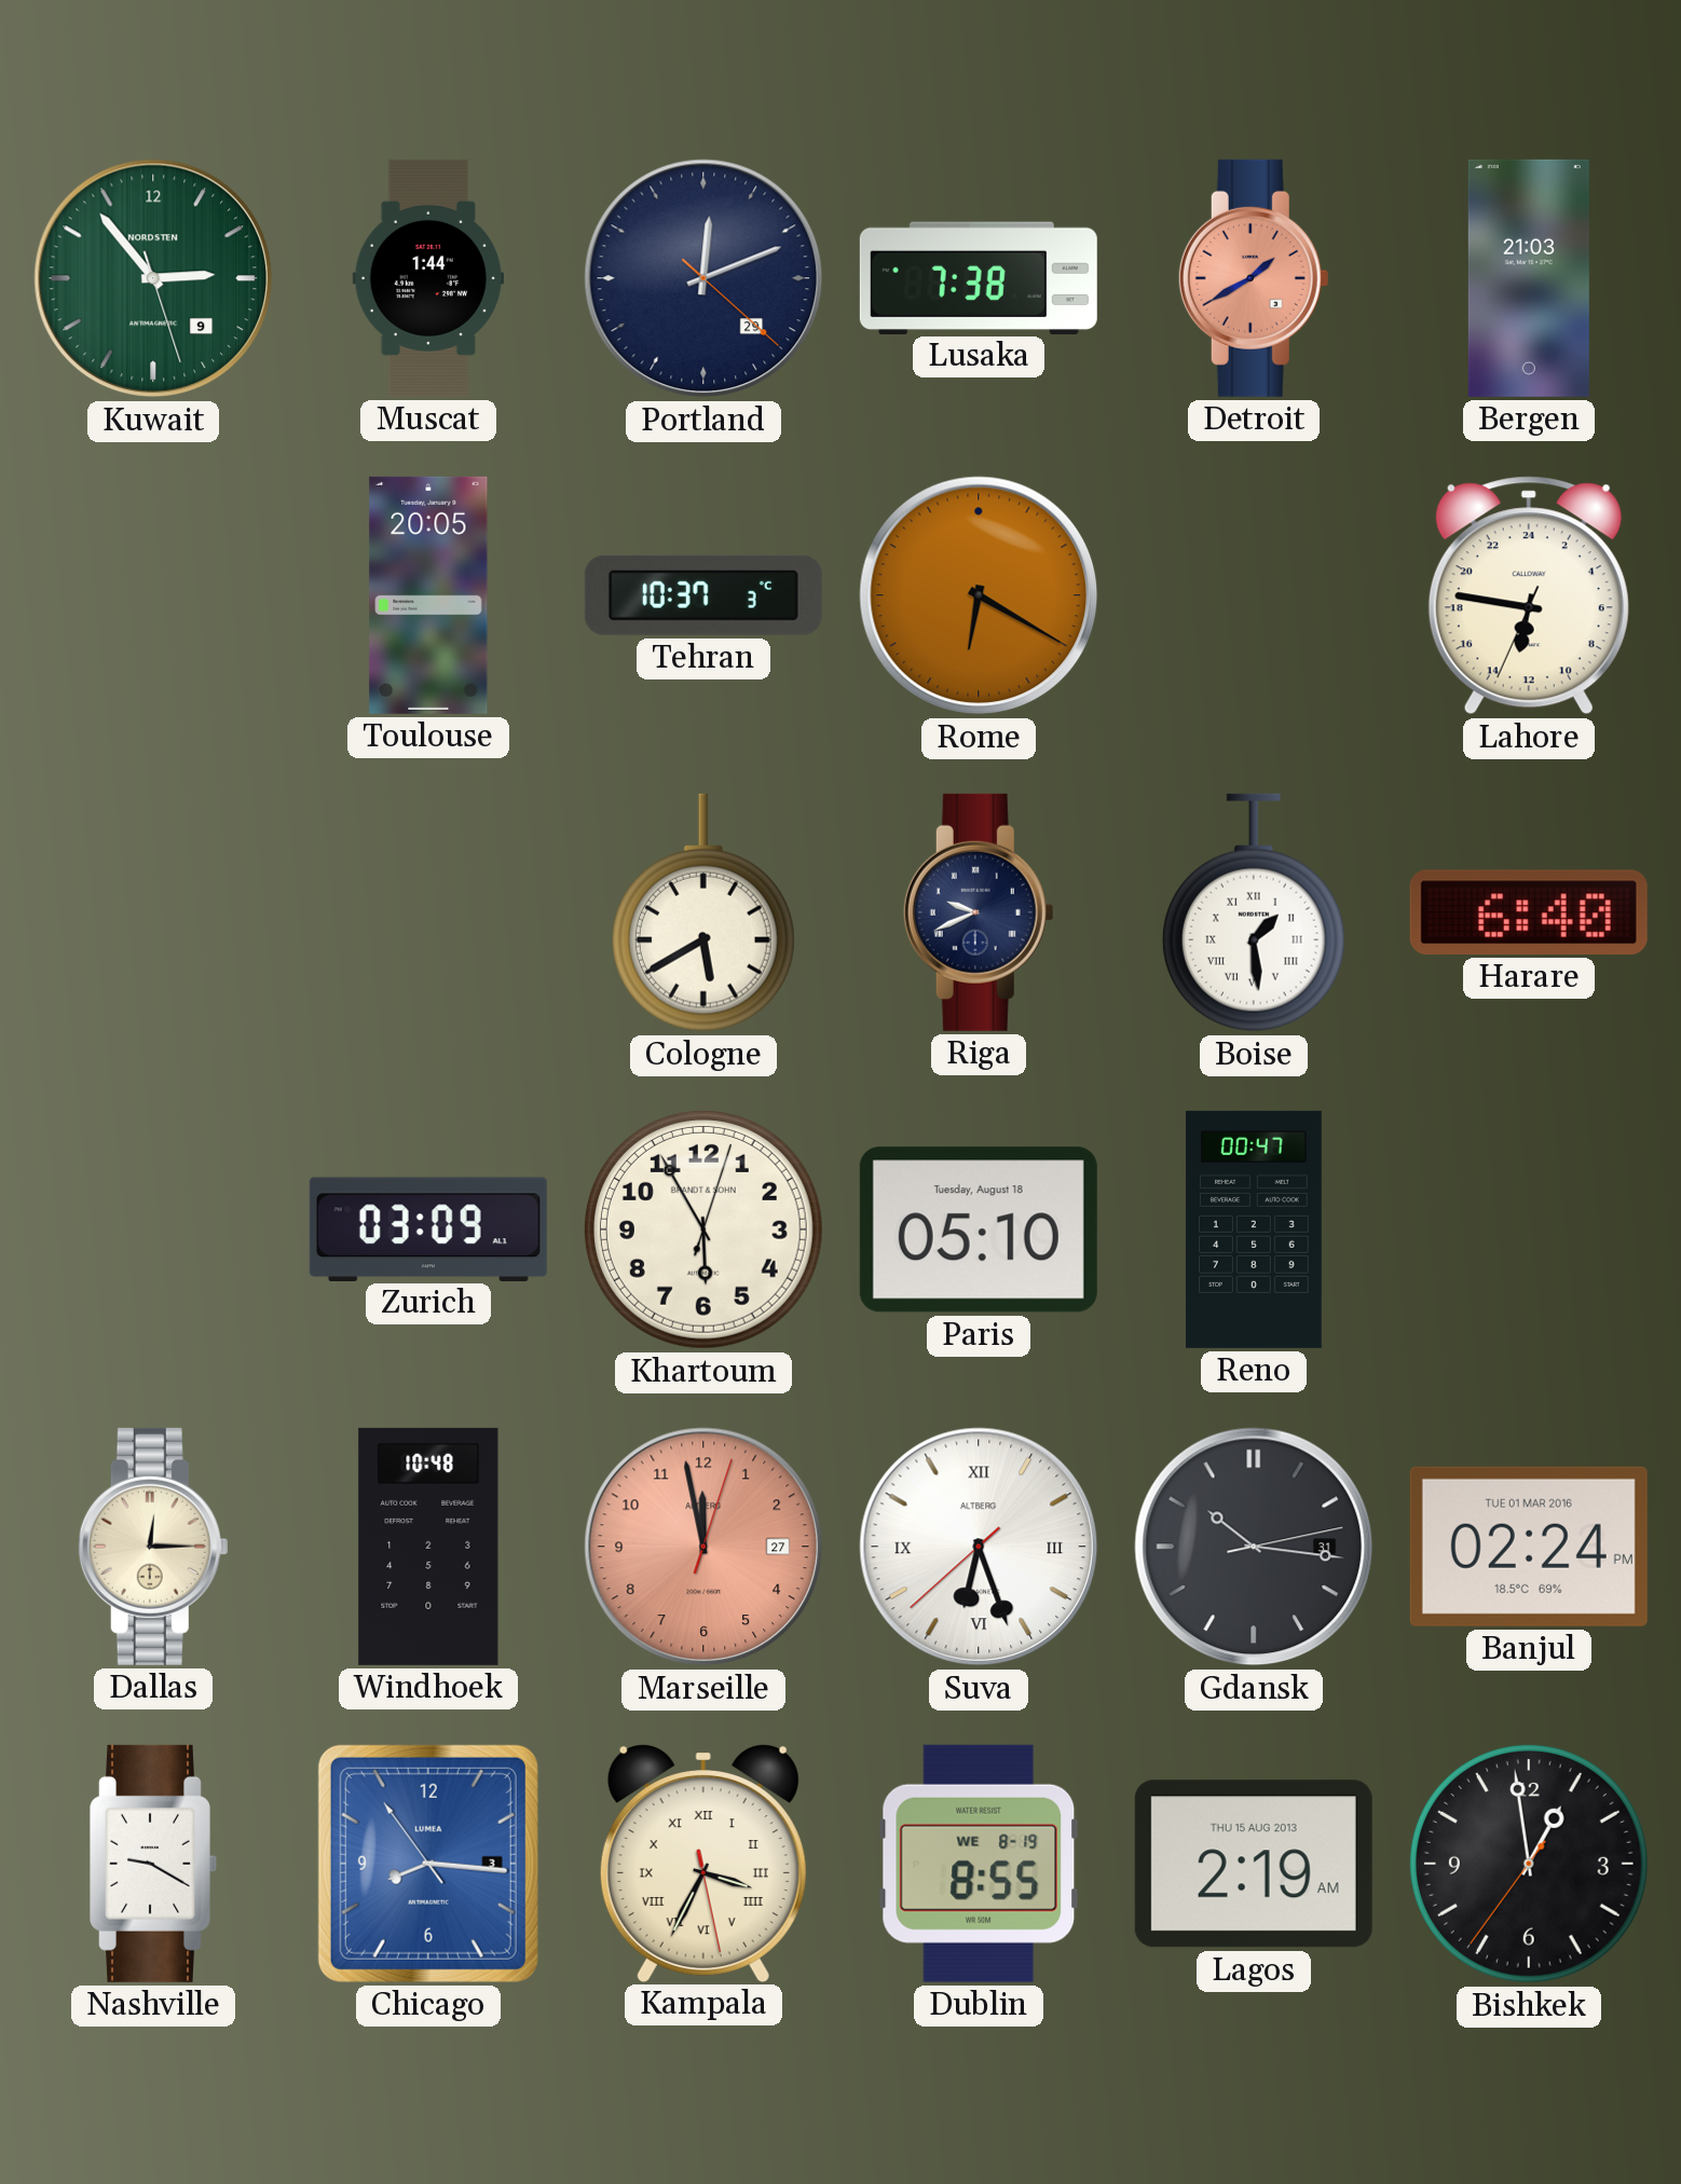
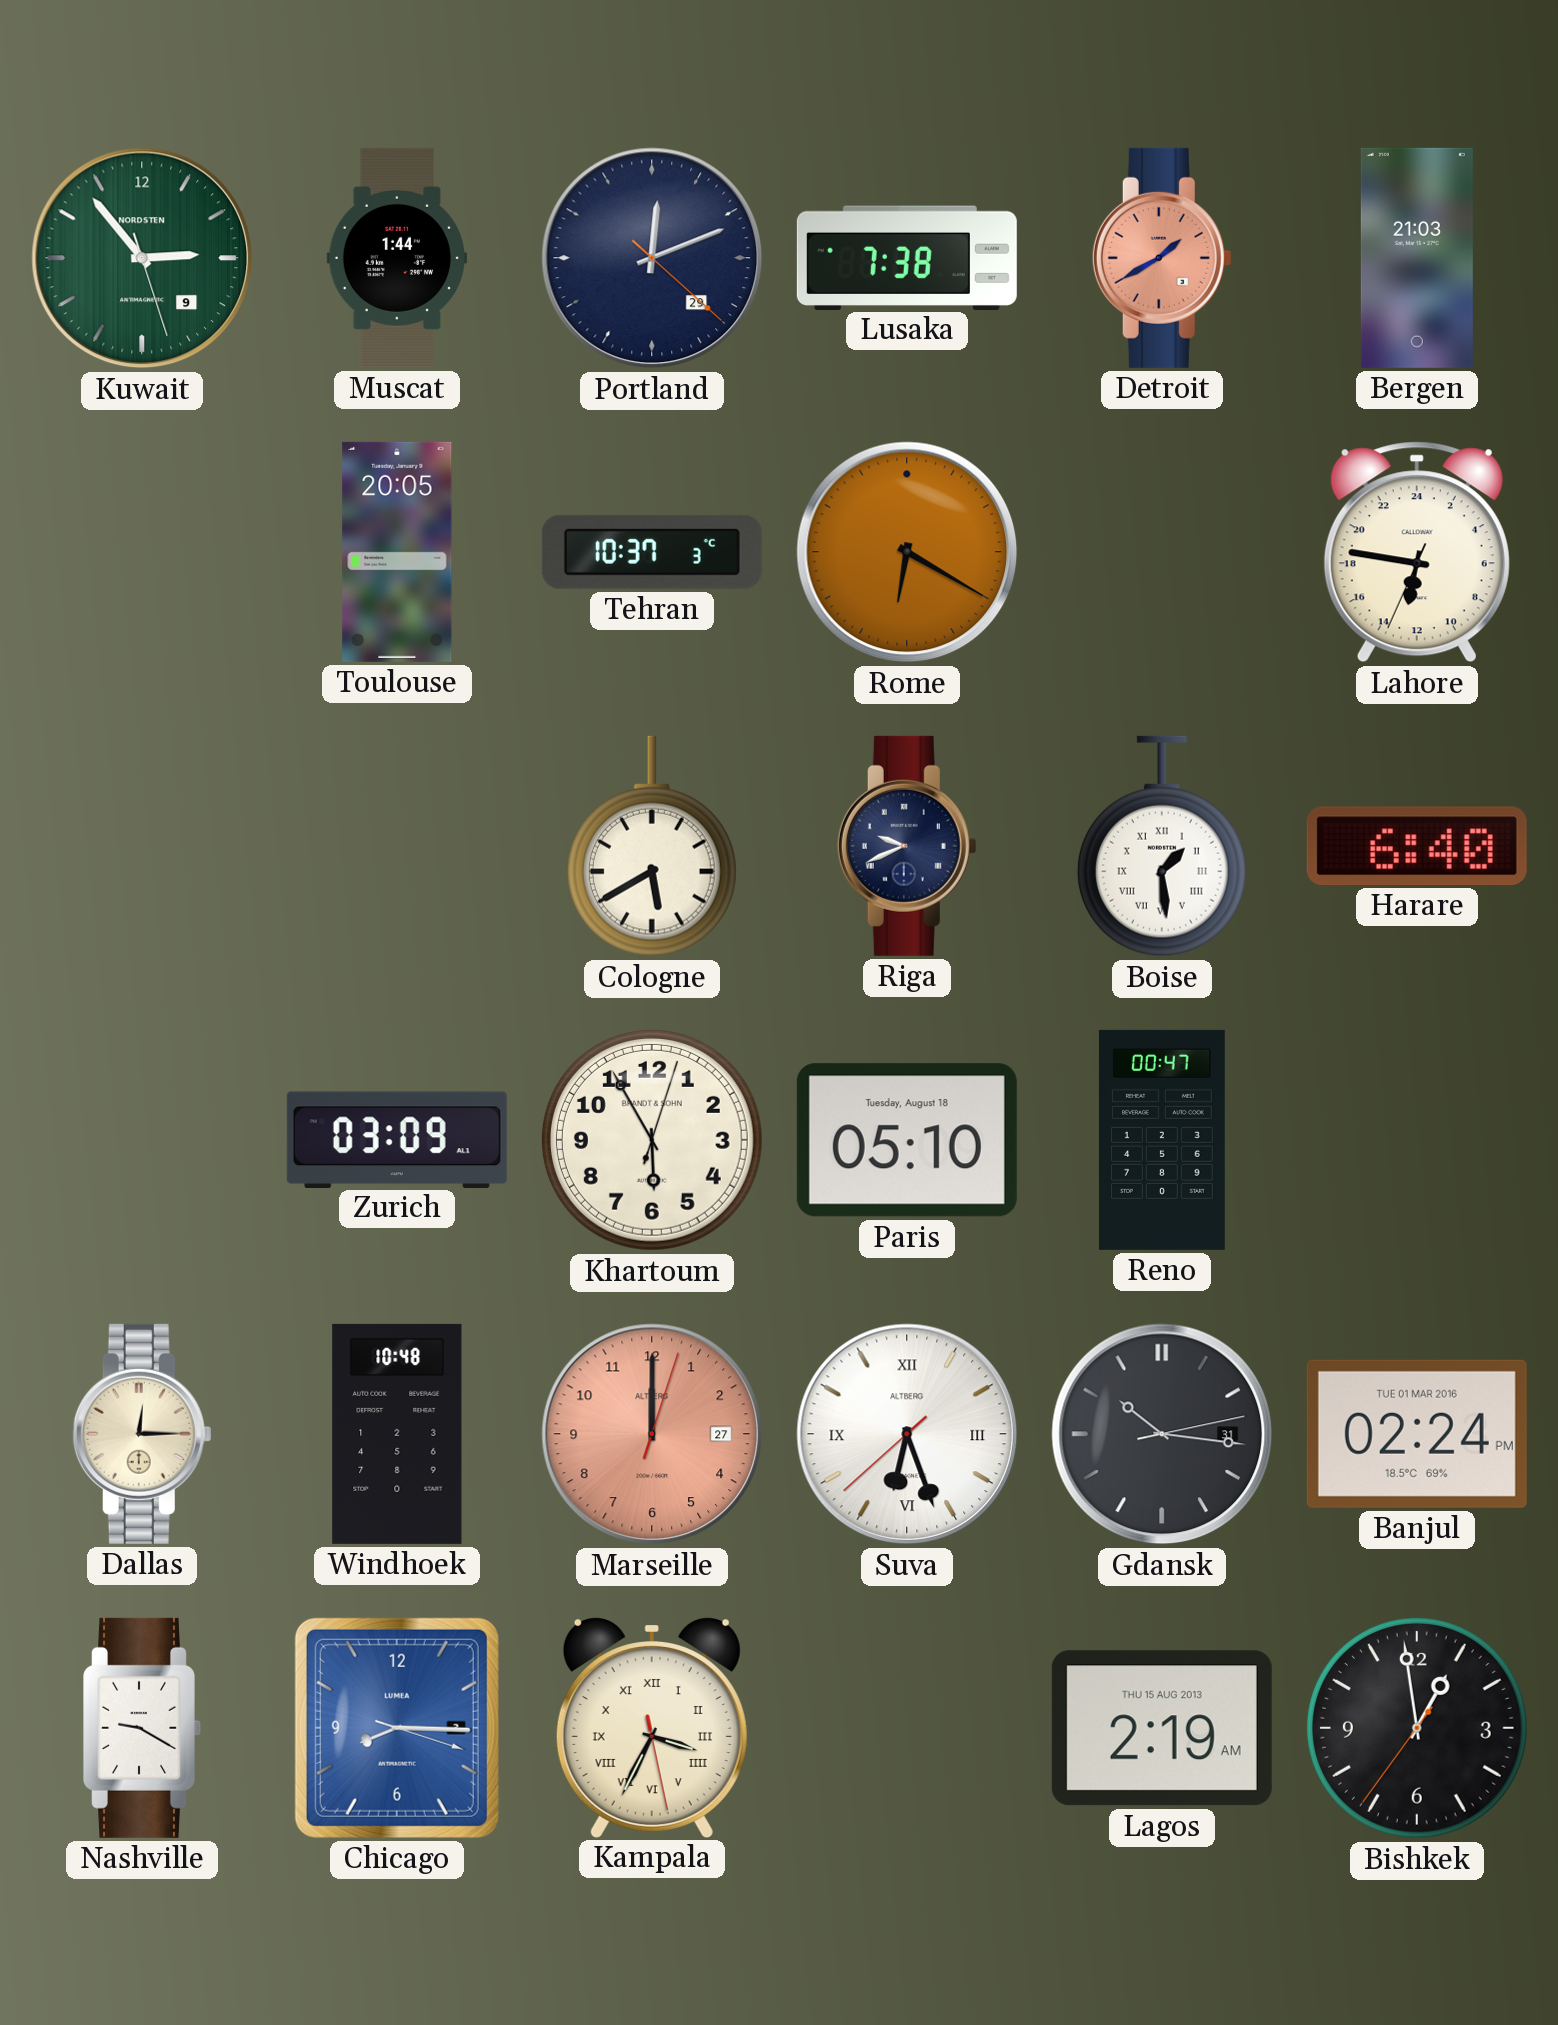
Marseille: 11:58 -> 12:00
Chicago: 8:15:54 -> 8:15:18
Dublin: 8:55 -> none
